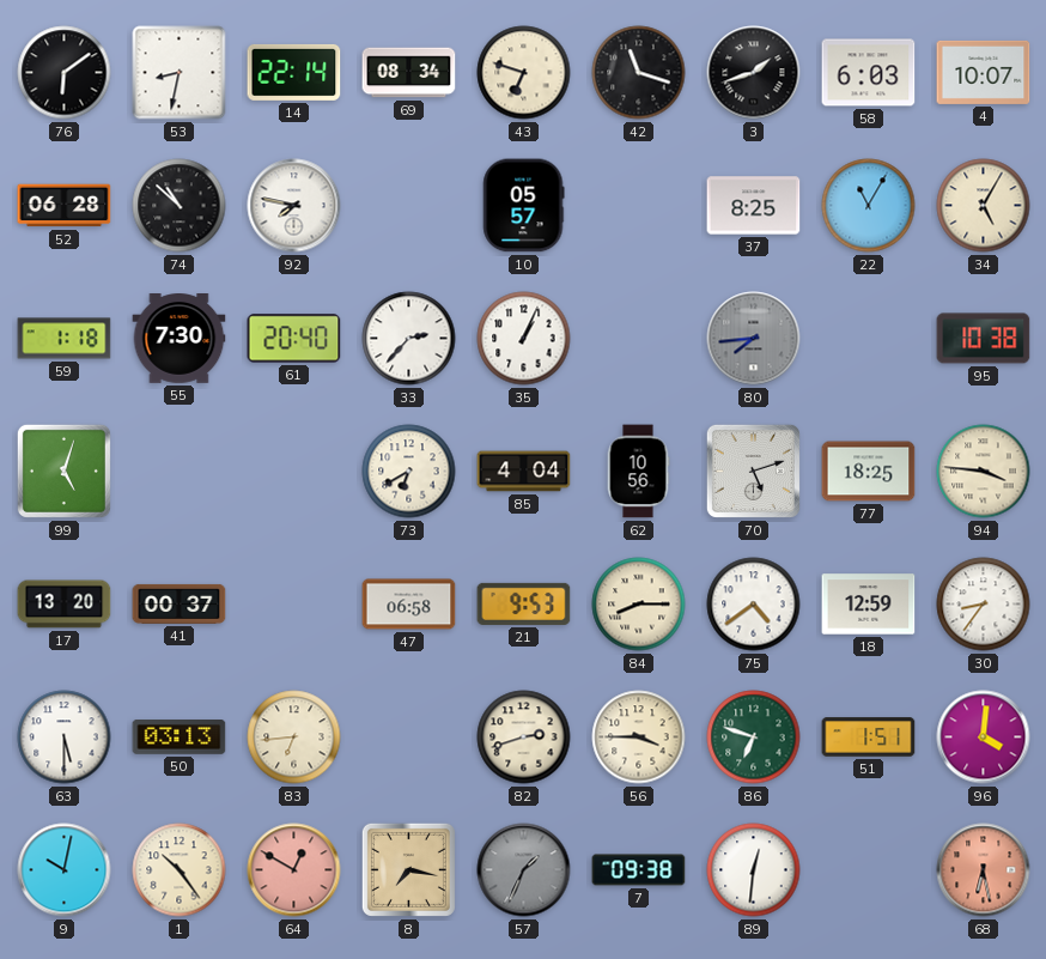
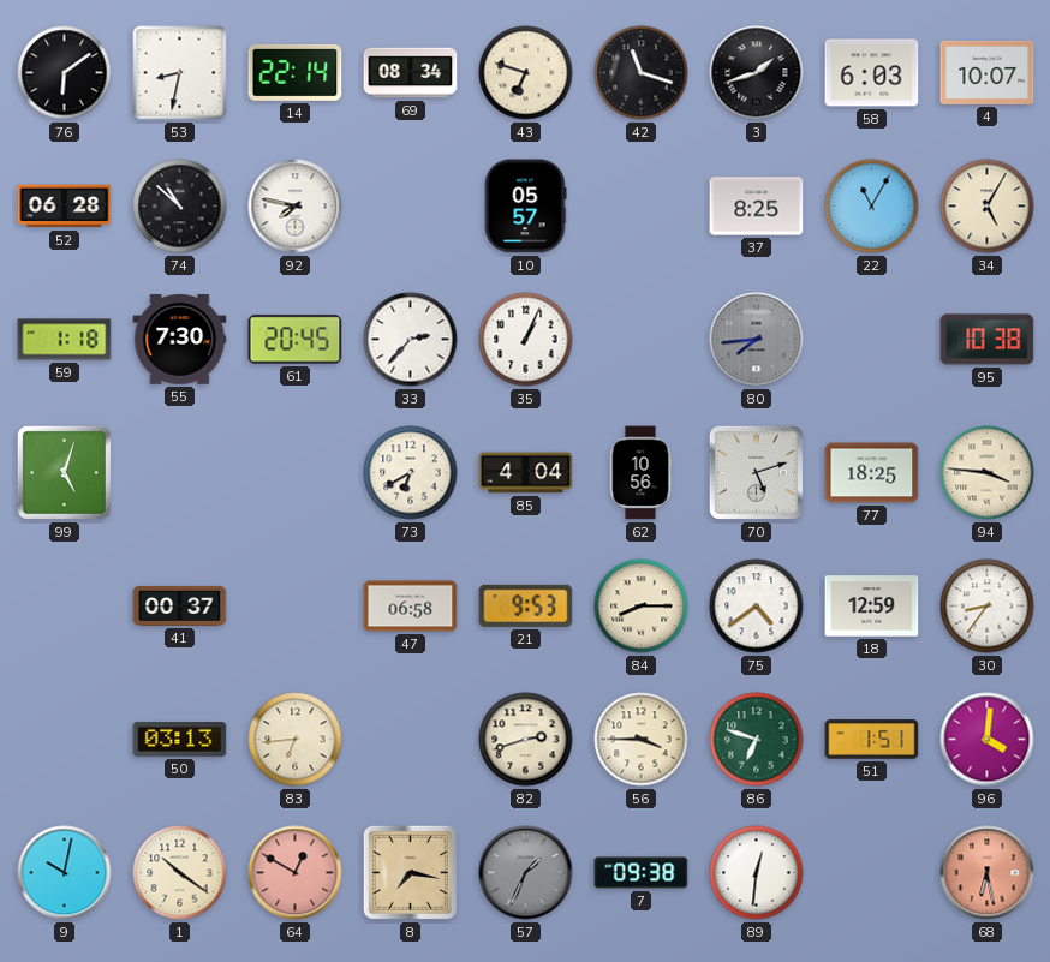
61: 20:40 -> 20:45
17: 13:20 -> none
63: 5:30 -> none
1: 10:24 -> 10:21
